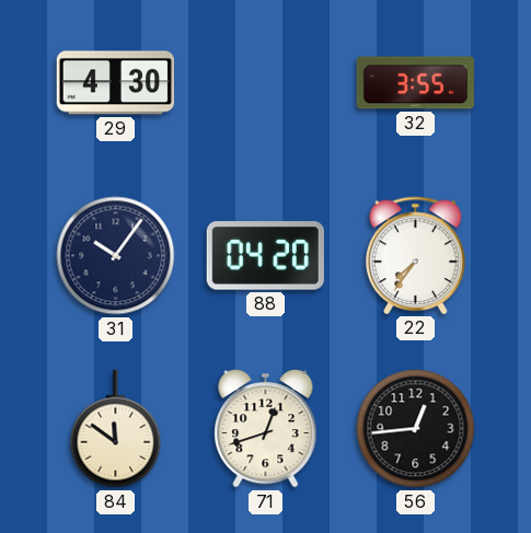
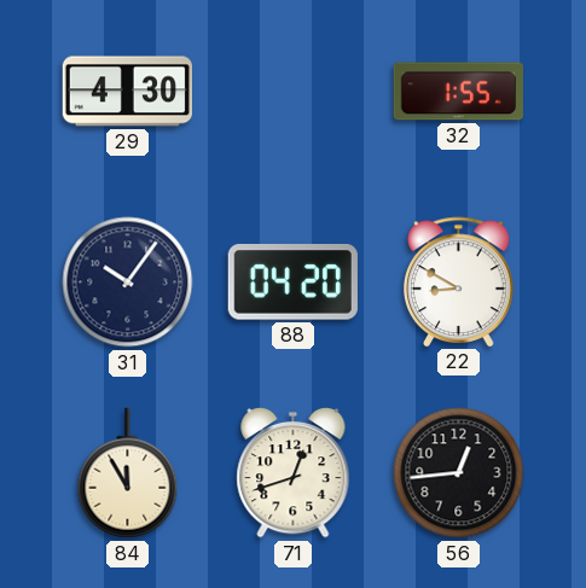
32: 3:55 -> 1:55
22: 7:36 -> 8:50
84: 11:51 -> 11:55
